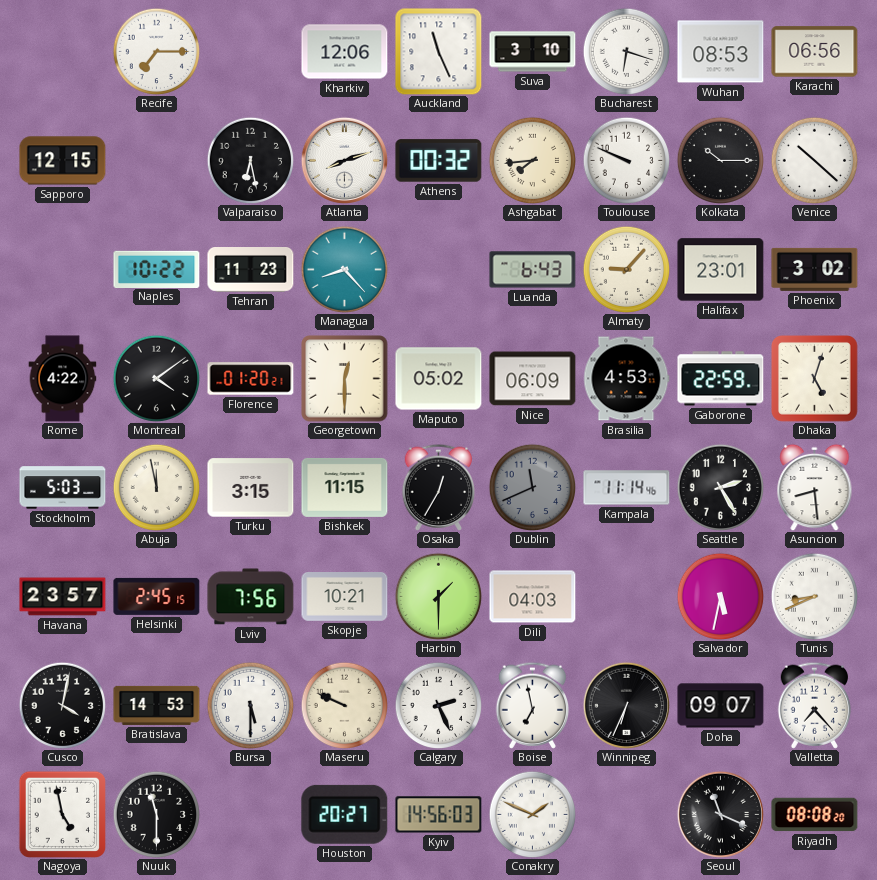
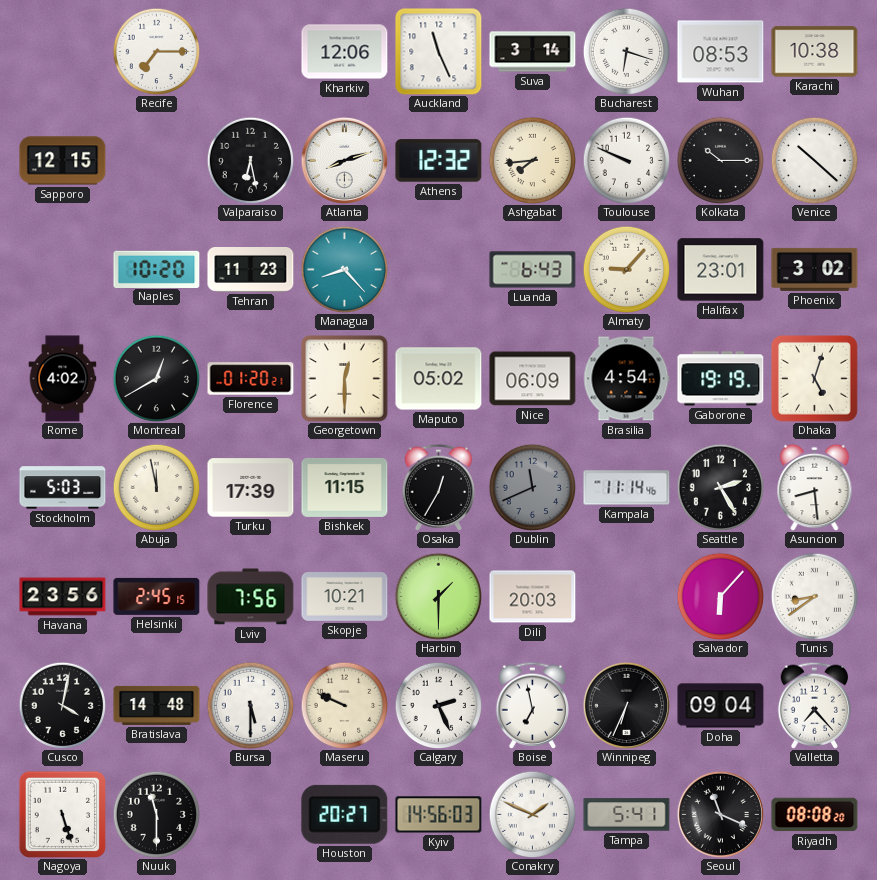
Suva: 3:10 -> 3:14
Karachi: 06:56 -> 10:38
Athens: 00:32 -> 12:32
Naples: 10:22 -> 10:20
Rome: 4:22 -> 4:02
Montreal: 4:09 -> 12:40
Brasilia: 4:53 -> 4:54
Gaborone: 22:59 -> 19:19
Turku: 3:15 -> 17:39
Havana: 23:57 -> 23:56
Dili: 04:03 -> 20:03
Salvador: 5:32 -> 6:07
Tunis: 8:41 -> 8:39
Bratislava: 14:53 -> 14:48
Doha: 09:07 -> 09:04
Nagoya: 4:58 -> 5:27
Tampa: none -> 5:41
